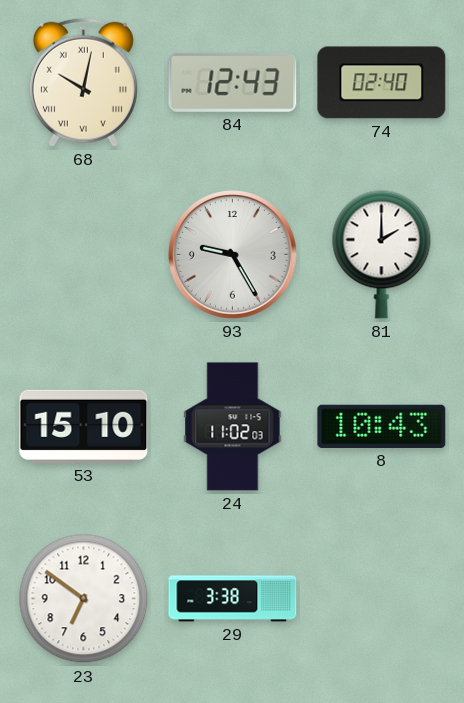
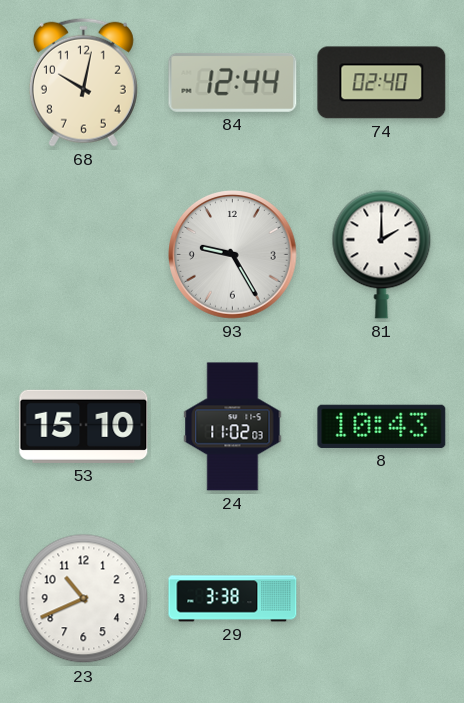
68 numerals: Roman -> Arabic
84: 12:43 -> 12:44
23: 6:51 -> 10:41
